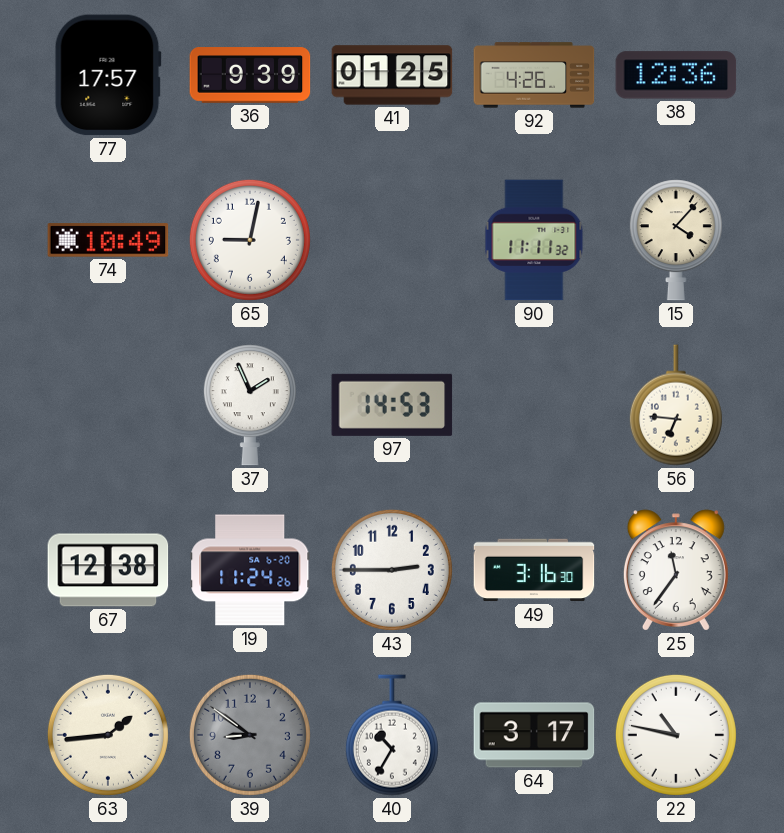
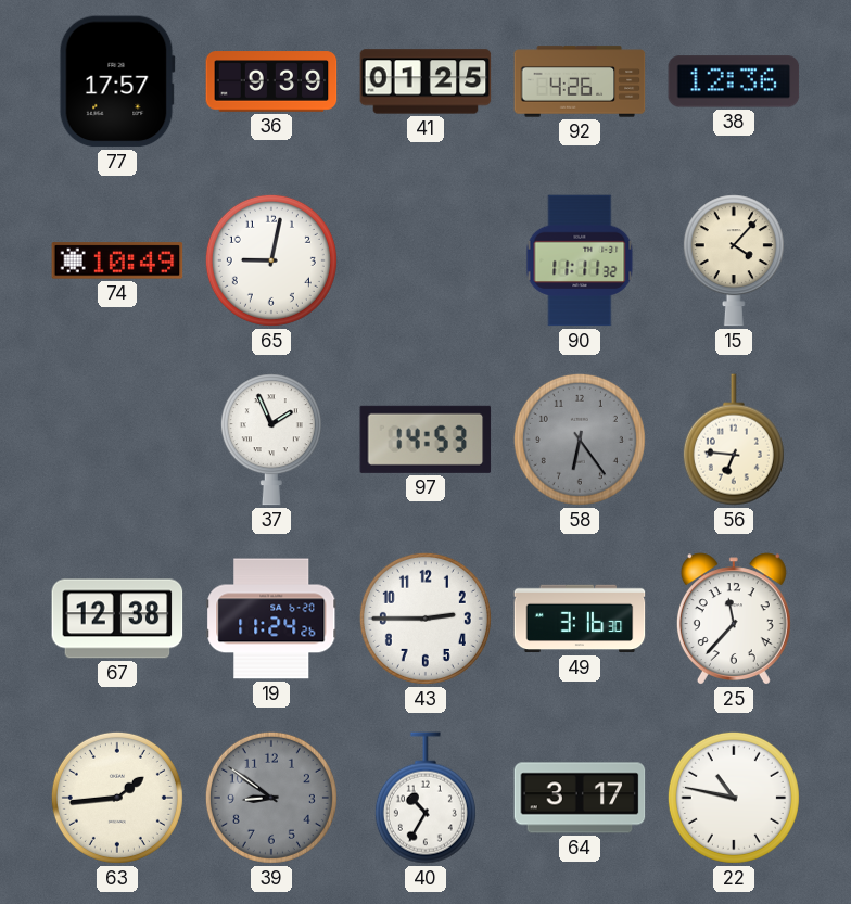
58: none -> 6:24
25: 11:36 -> 11:37
